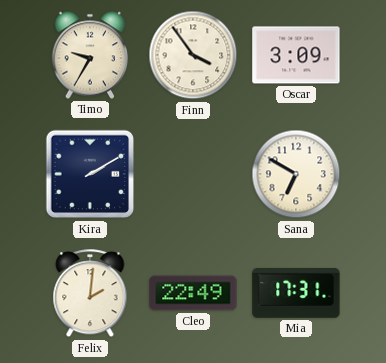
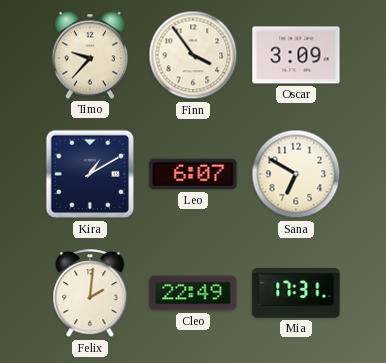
Timo: 9:35 -> 9:37
Kira: 2:10 -> 1:10
Leo: none -> 6:07
